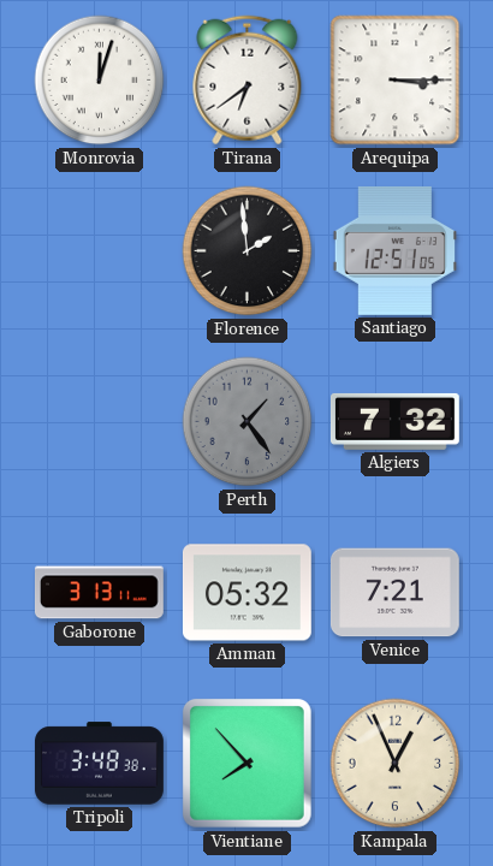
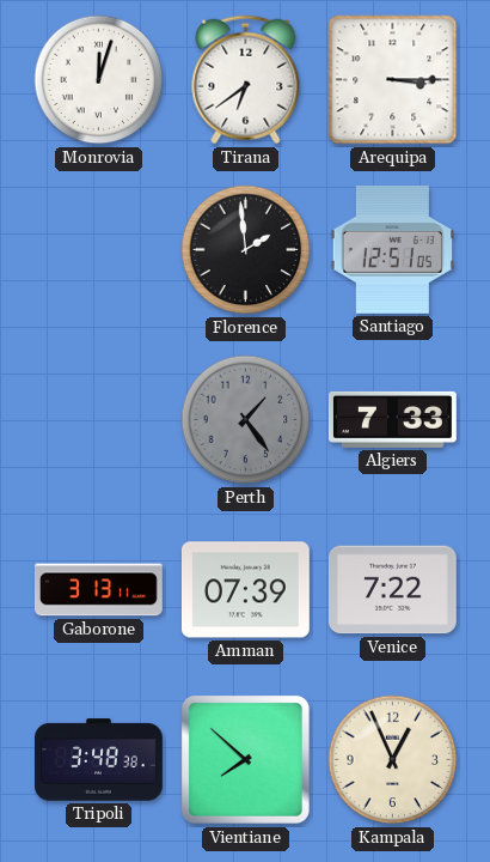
Algiers: 7:32 -> 7:33
Amman: 05:32 -> 07:39
Venice: 7:21 -> 7:22
Vientiane: 7:53 -> 7:52
